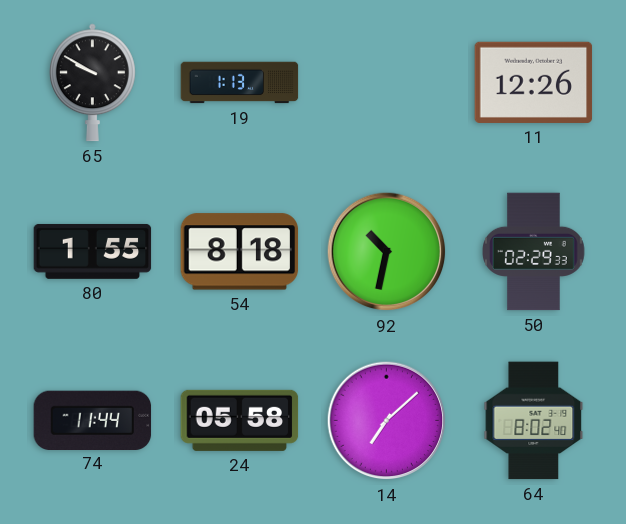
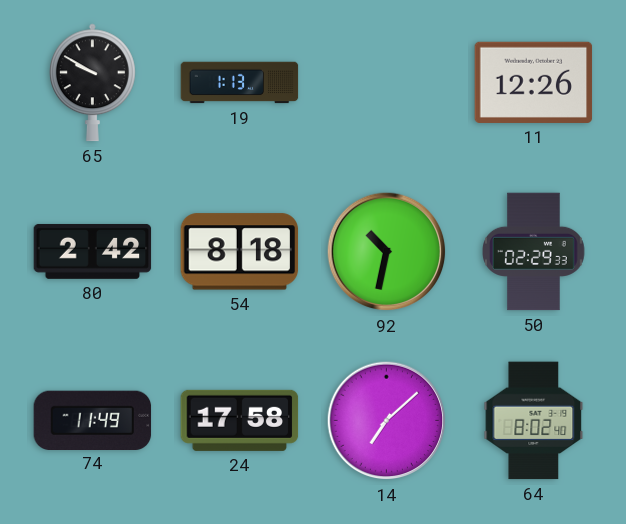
80: 1:55 -> 2:42
74: 11:44 -> 11:49
24: 05:58 -> 17:58
